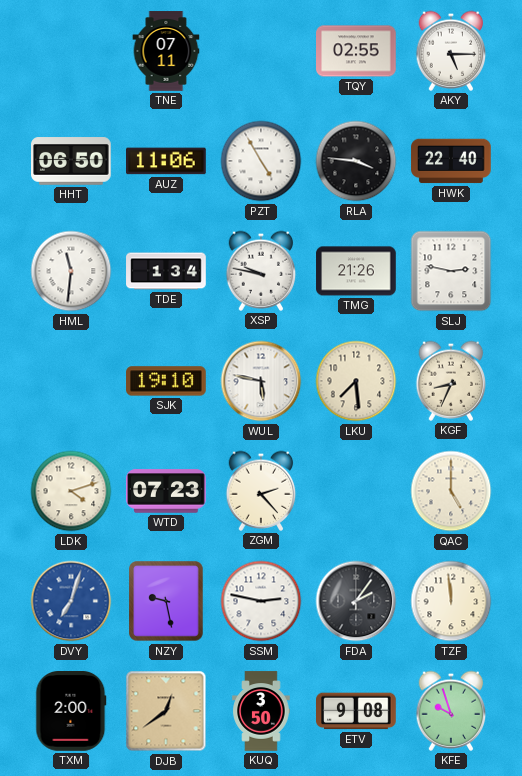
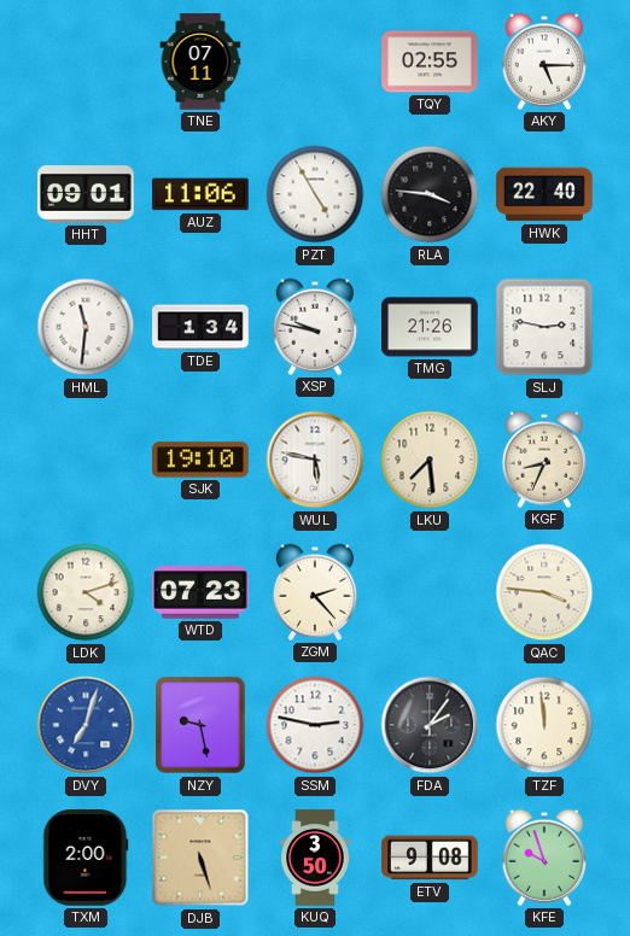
HHT: 06:50 -> 09:01
QAC: 5:00 -> 3:46
DJB: 12:39 -> 5:27
